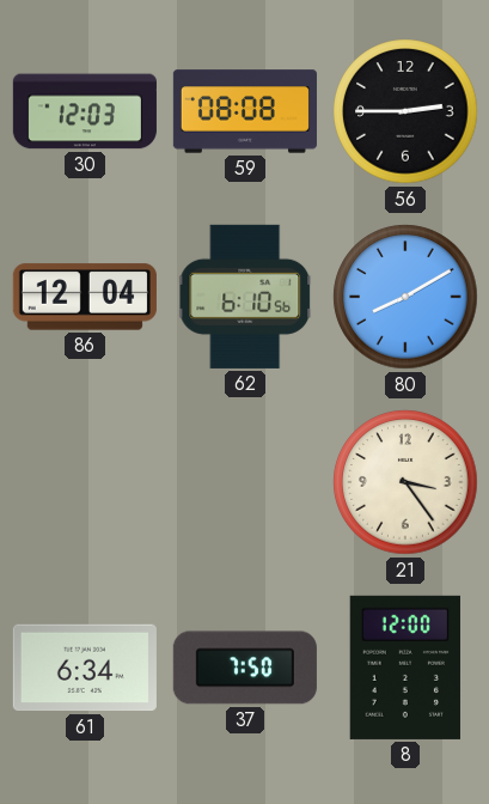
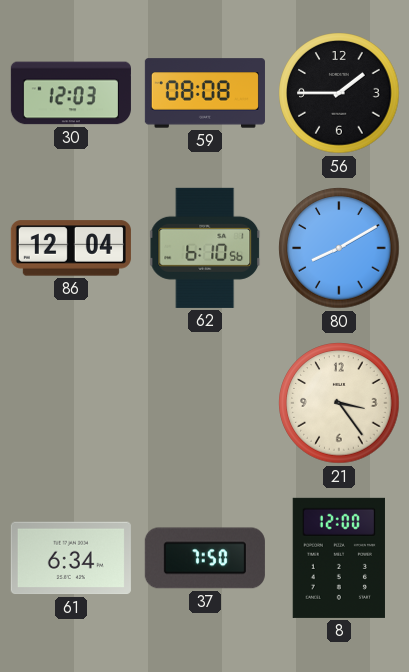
56: 2:45 -> 1:45
